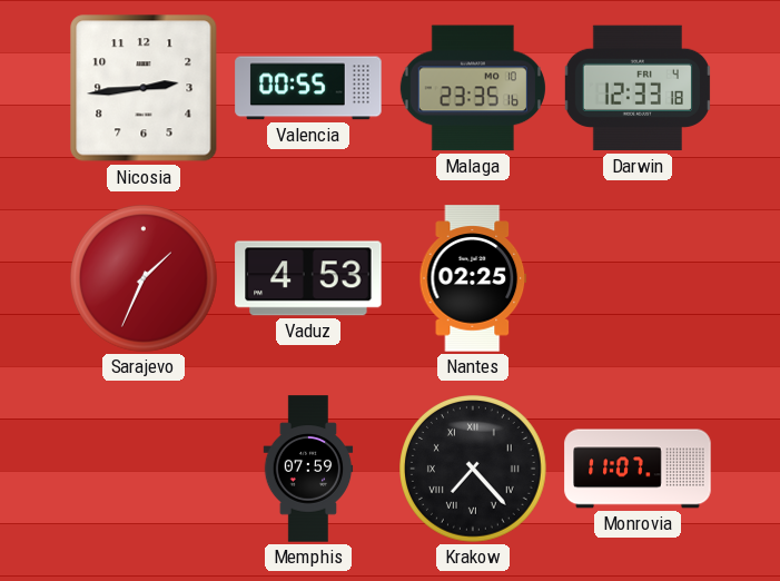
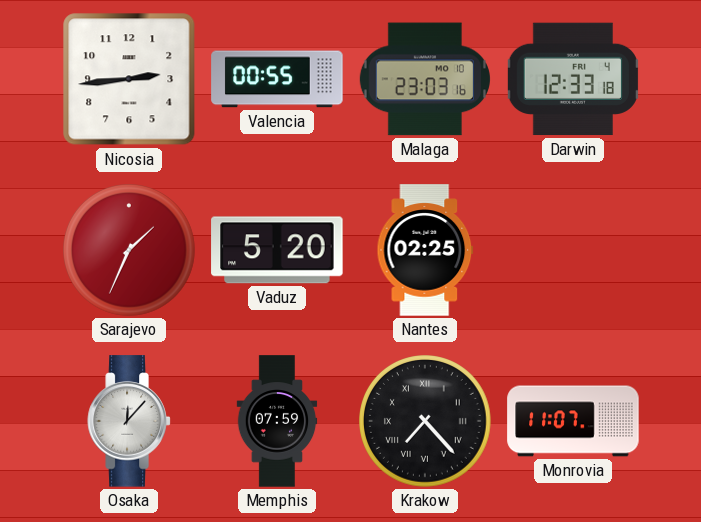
Malaga: 23:35 -> 23:03
Vaduz: 4:53 -> 5:20
Osaka: none -> 12:07
